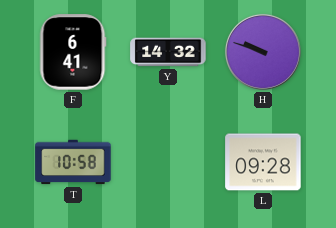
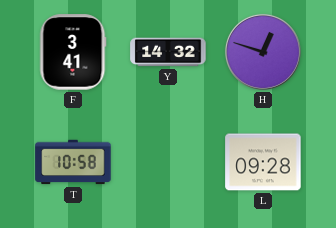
F: 6:41 -> 3:41
H: 9:48 -> 12:48
